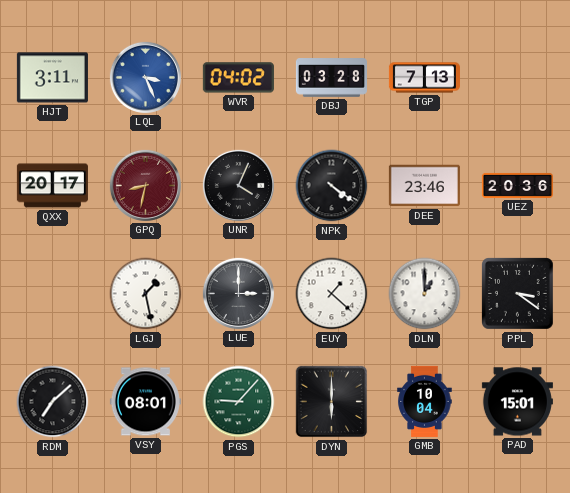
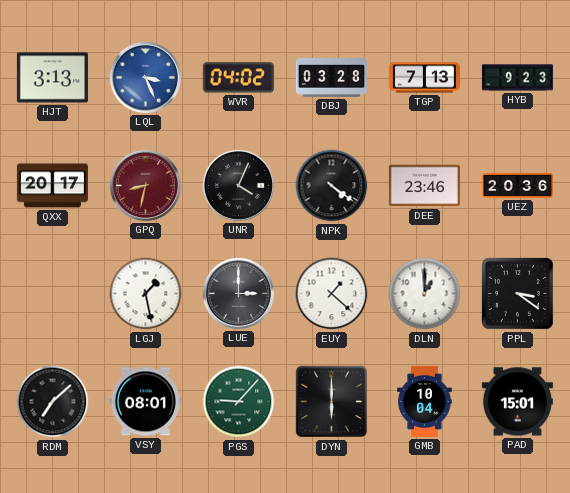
HJT: 3:11 -> 3:13
HYB: none -> 9:23
